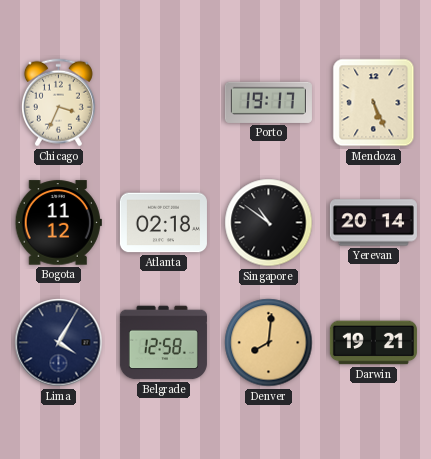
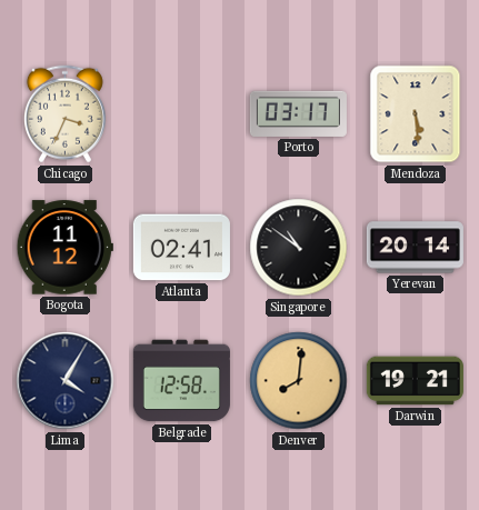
Porto: 19:17 -> 03:17
Mendoza: 5:26 -> 5:29
Atlanta: 02:18 -> 02:41
